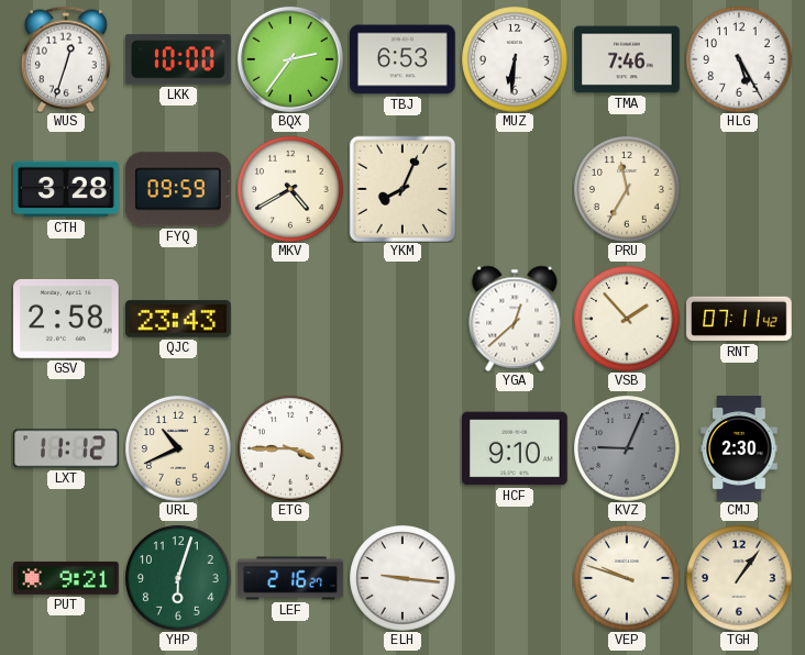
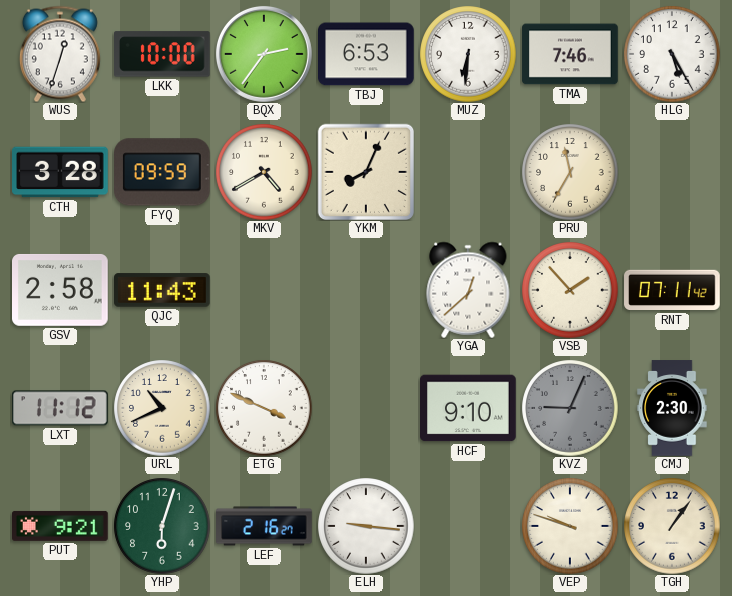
QJC: 23:43 -> 11:43
ETG: 3:45 -> 3:49
